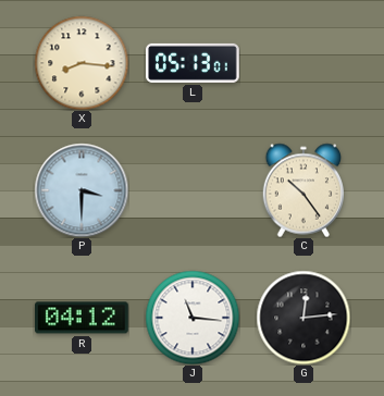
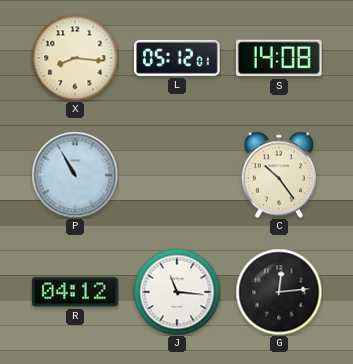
L: 05:13 -> 05:12
S: none -> 14:08
P: 3:30 -> 10:55
